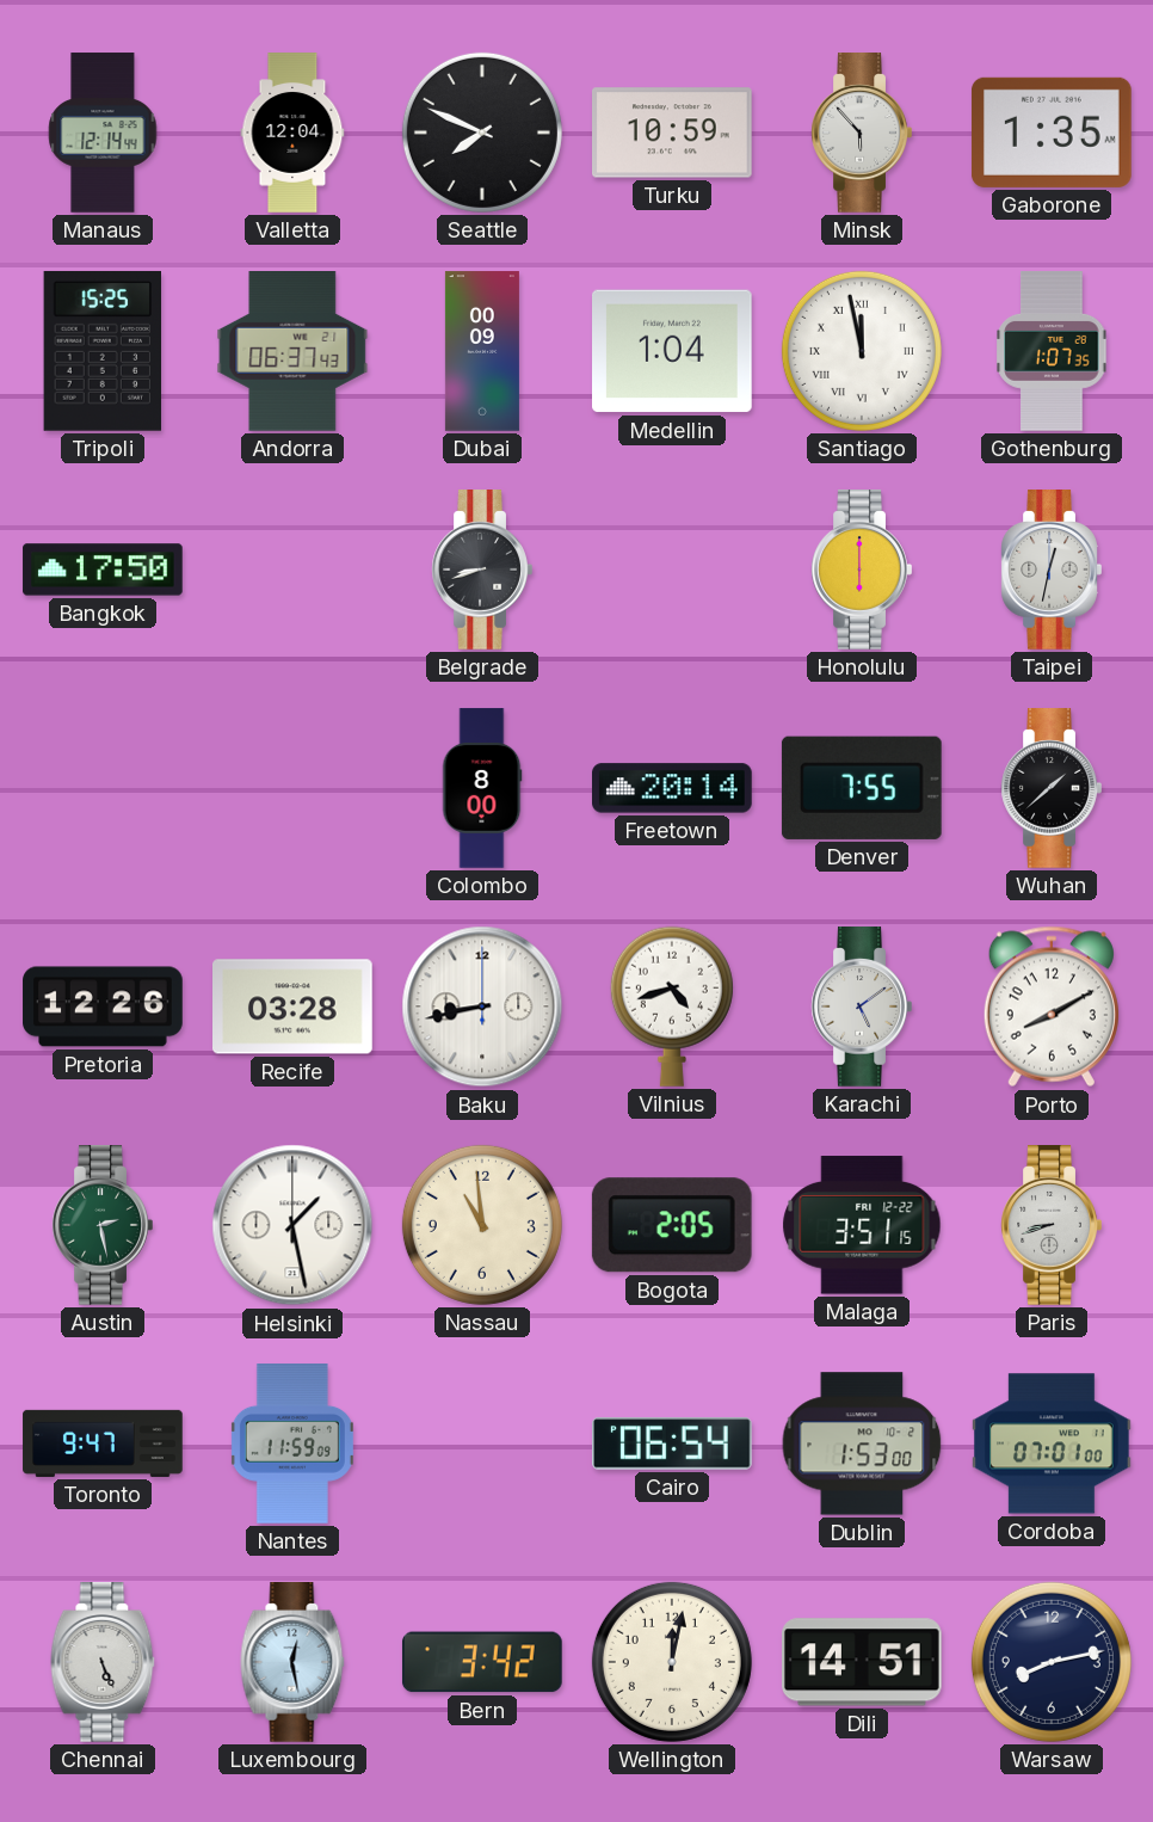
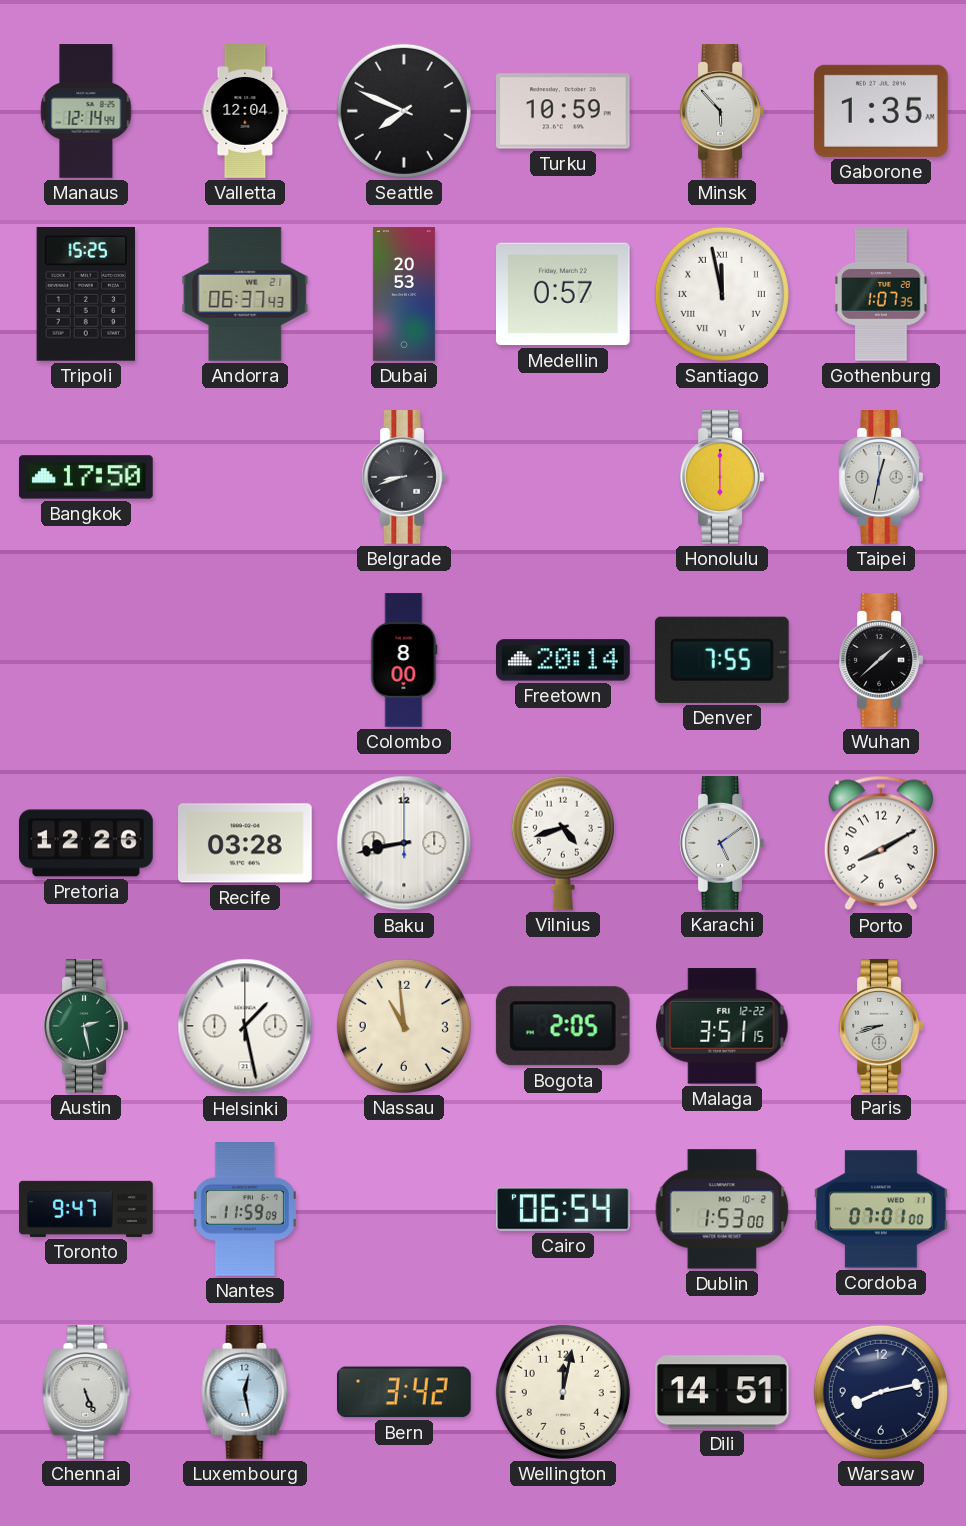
Dubai: 00:09 -> 20:53
Medellin: 1:04 -> 0:57
